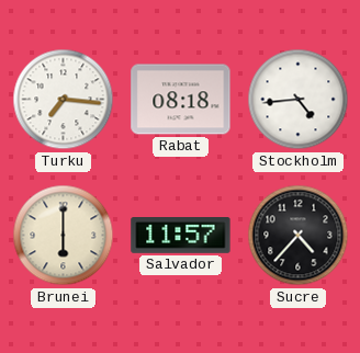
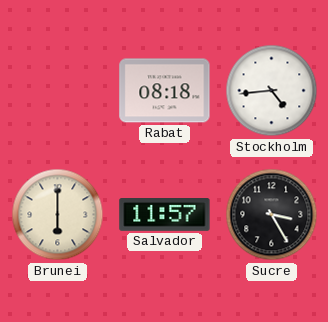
Turku: 7:16 -> none
Sucre: 4:37 -> 3:25
